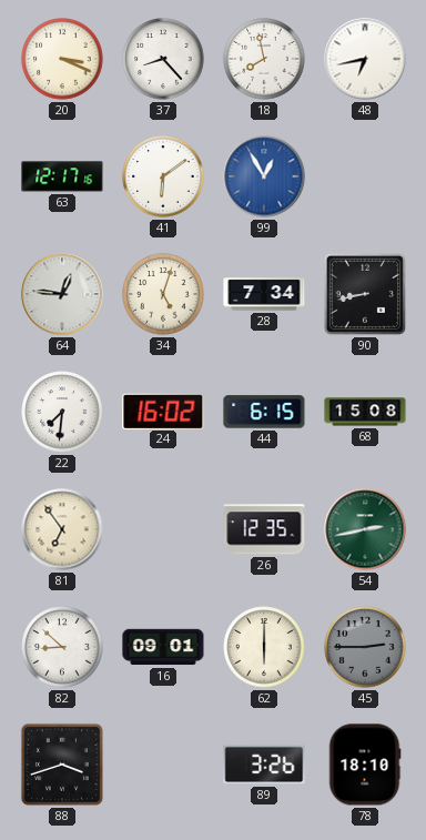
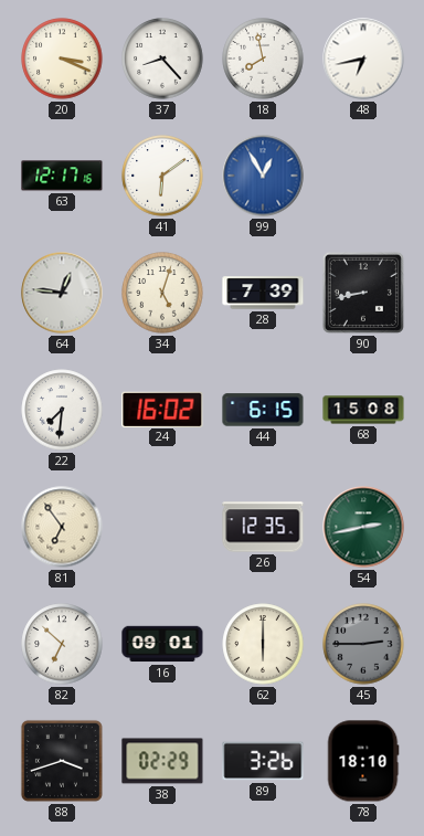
28: 7:34 -> 7:39
82: 8:52 -> 6:52
38: none -> 02:29
